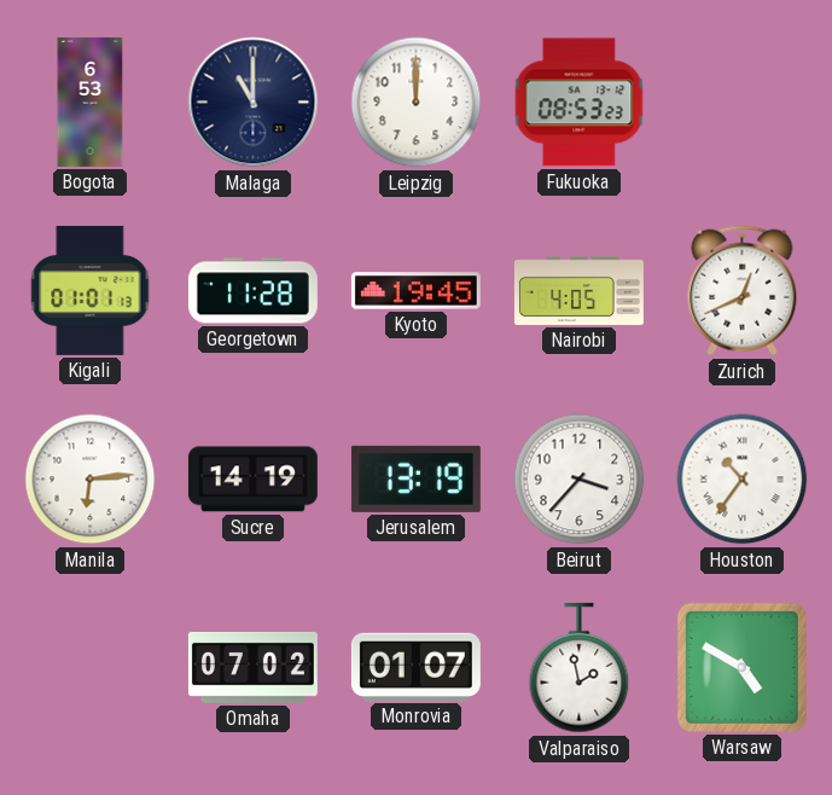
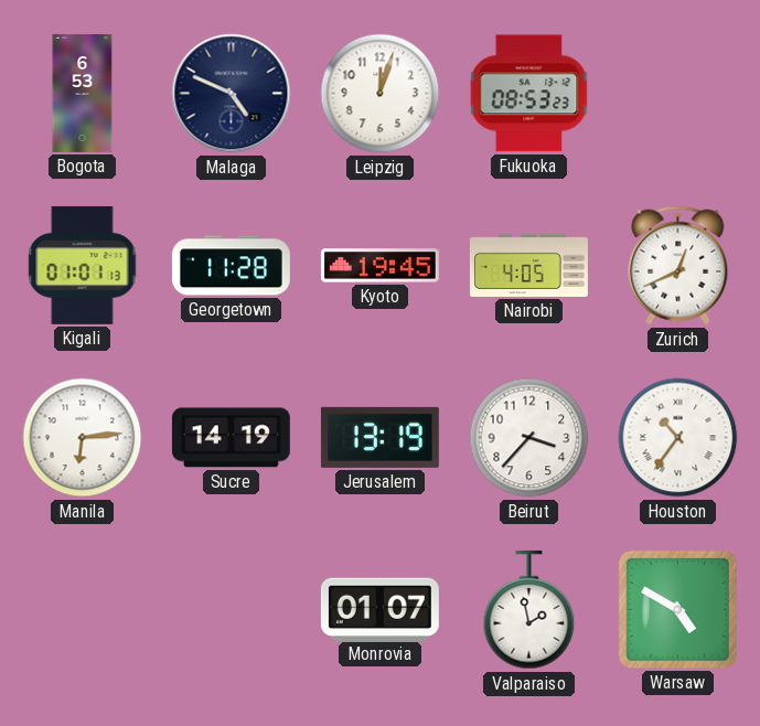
Malaga: 11:00 -> 4:49
Leipzig: 12:00 -> 12:03
Omaha: 07:02 -> none
